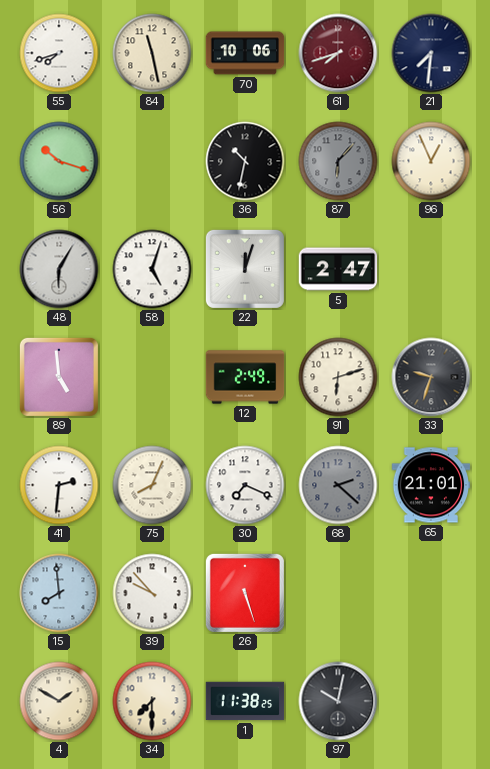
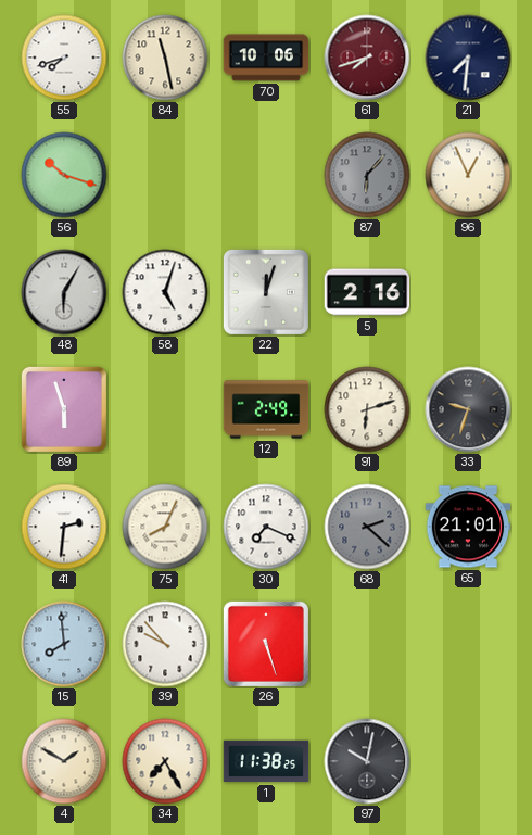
36: 10:32 -> none
5: 2:47 -> 2:16
89: 4:59 -> 5:57
34: 7:30 -> 7:25
